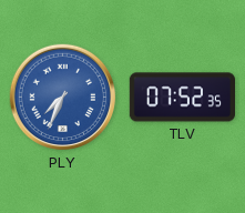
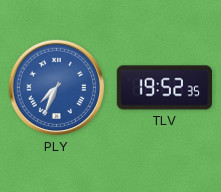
TLV: 07:52 -> 19:52
